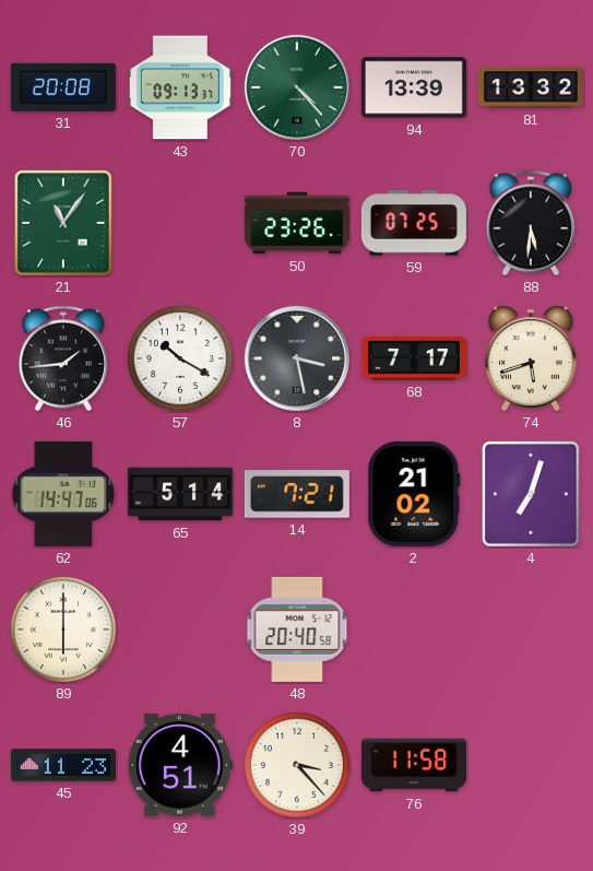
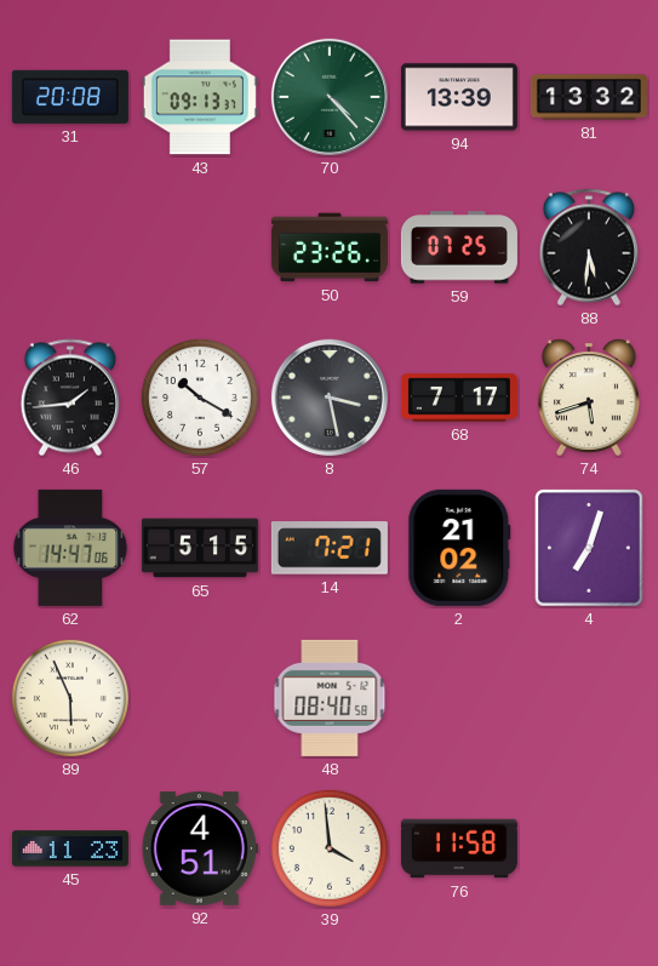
21: 11:06 -> none
65: 5:14 -> 5:15
89: 6:00 -> 5:56
48: 20:40 -> 08:40
39: 3:23 -> 3:59
